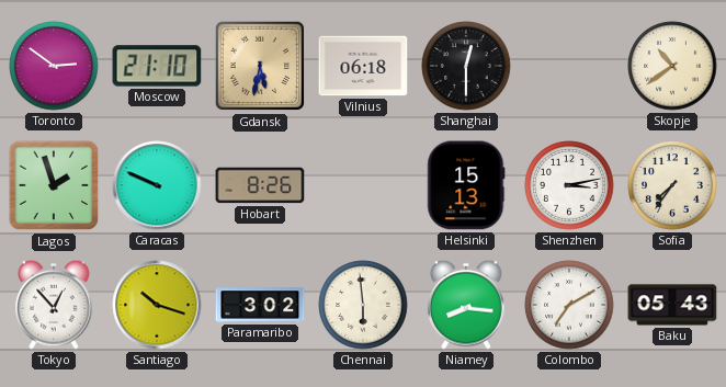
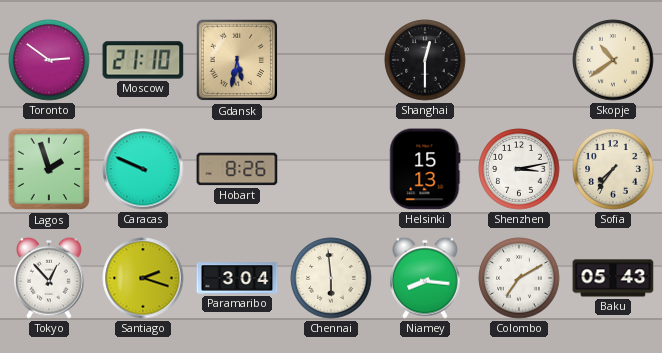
Vilnius: 06:18 -> none
Santiago: 10:18 -> 2:18
Paramaribo: 3:02 -> 3:04
